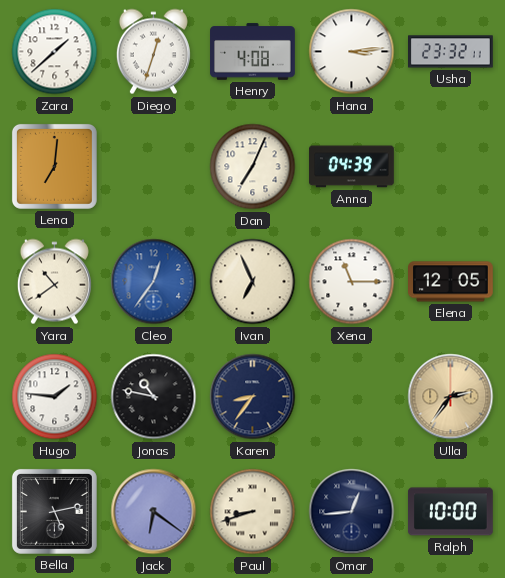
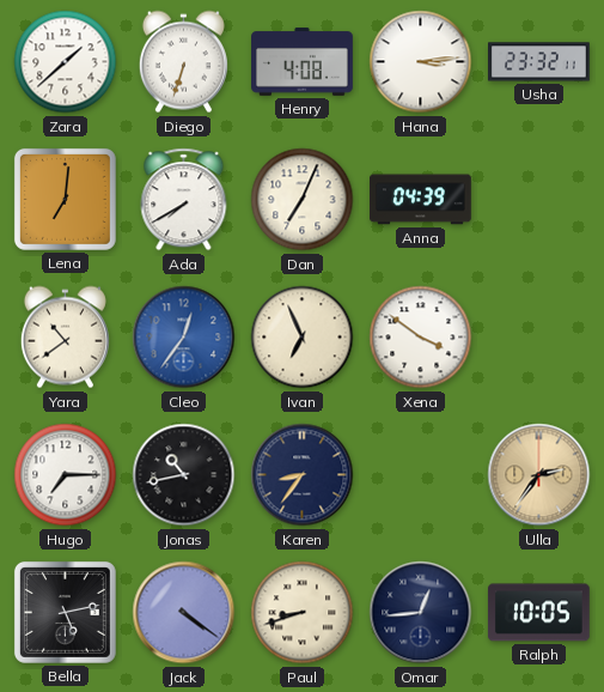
Diego: 12:33 -> 6:33
Ada: none -> 7:40
Xena: 11:15 -> 3:51
Elena: 12:05 -> none
Hugo: 1:46 -> 7:15
Jonas: 10:47 -> 10:43
Jack: 6:21 -> 4:21
Ralph: 10:00 -> 10:05
